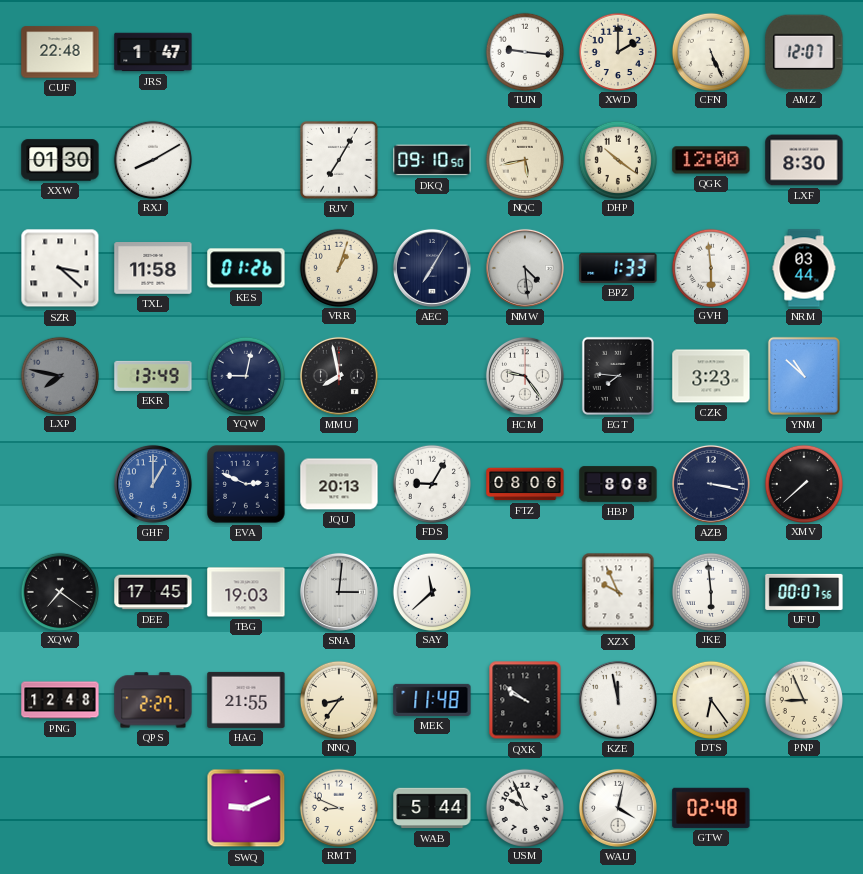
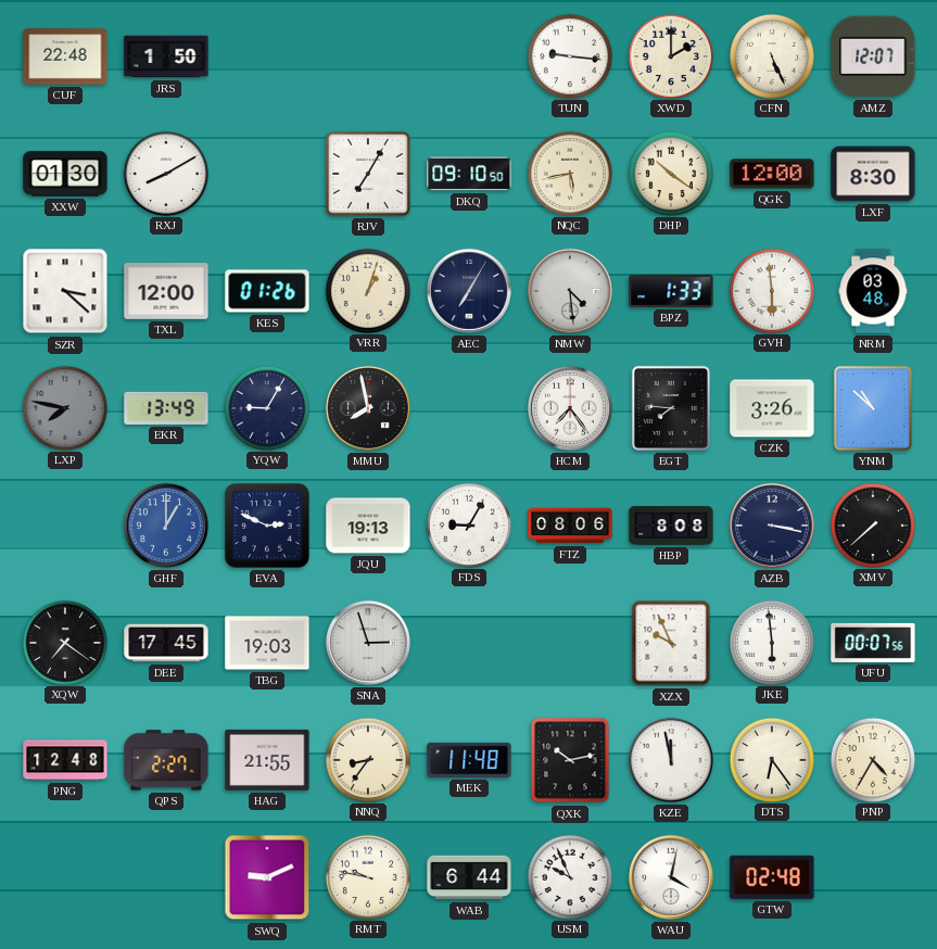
JRS: 1:47 -> 1:50
TXL: 11:58 -> 12:00
NRM: 03:44 -> 03:48
YQW: 9:02 -> 9:05
HCM: 9:24 -> 7:24
CZK: 3:23 -> 3:26
JQU: 20:13 -> 19:13
SNA: 3:01 -> 2:57
SAY: 11:38 -> none
QXK: 9:51 -> 10:13
PNP: 8:56 -> 4:35
RMT: 8:49 -> 9:47
WAB: 5:44 -> 6:44
